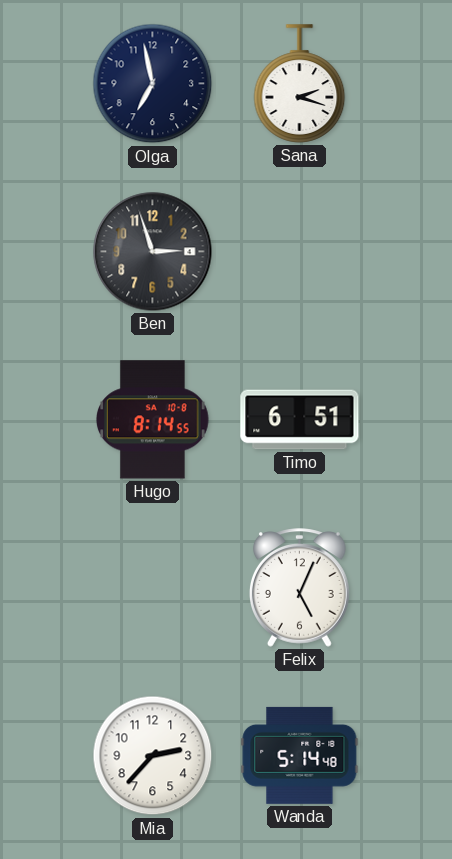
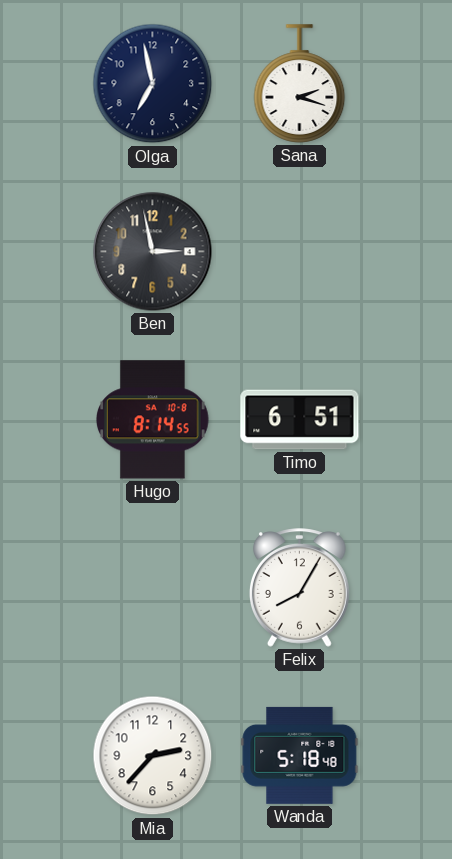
Ben: 2:57 -> 2:58
Felix: 5:04 -> 8:05
Wanda: 5:14 -> 5:18
